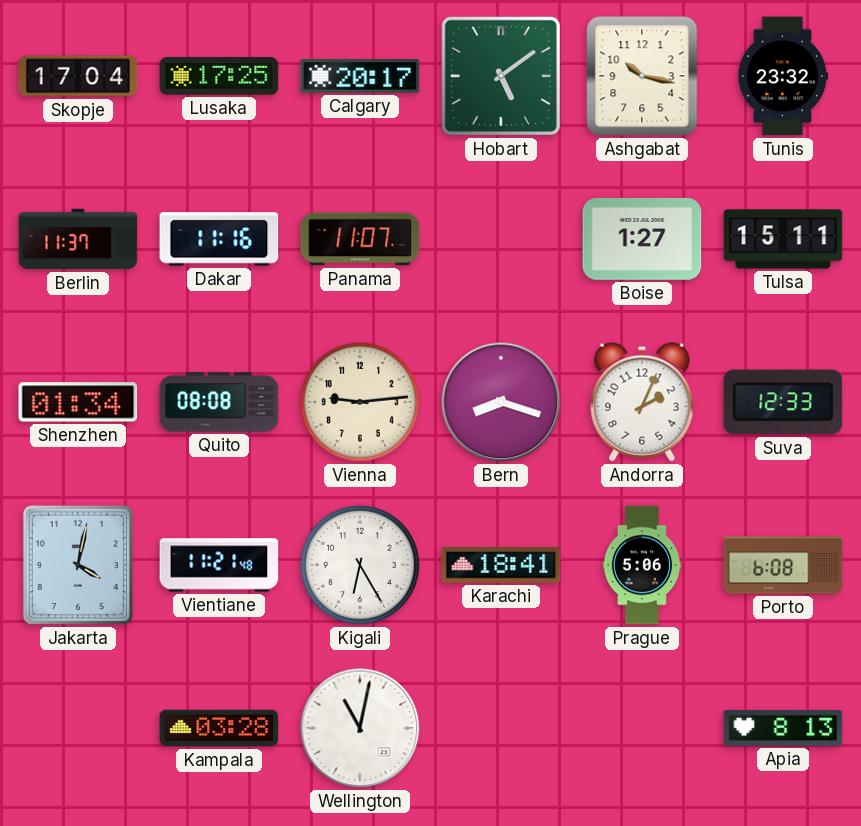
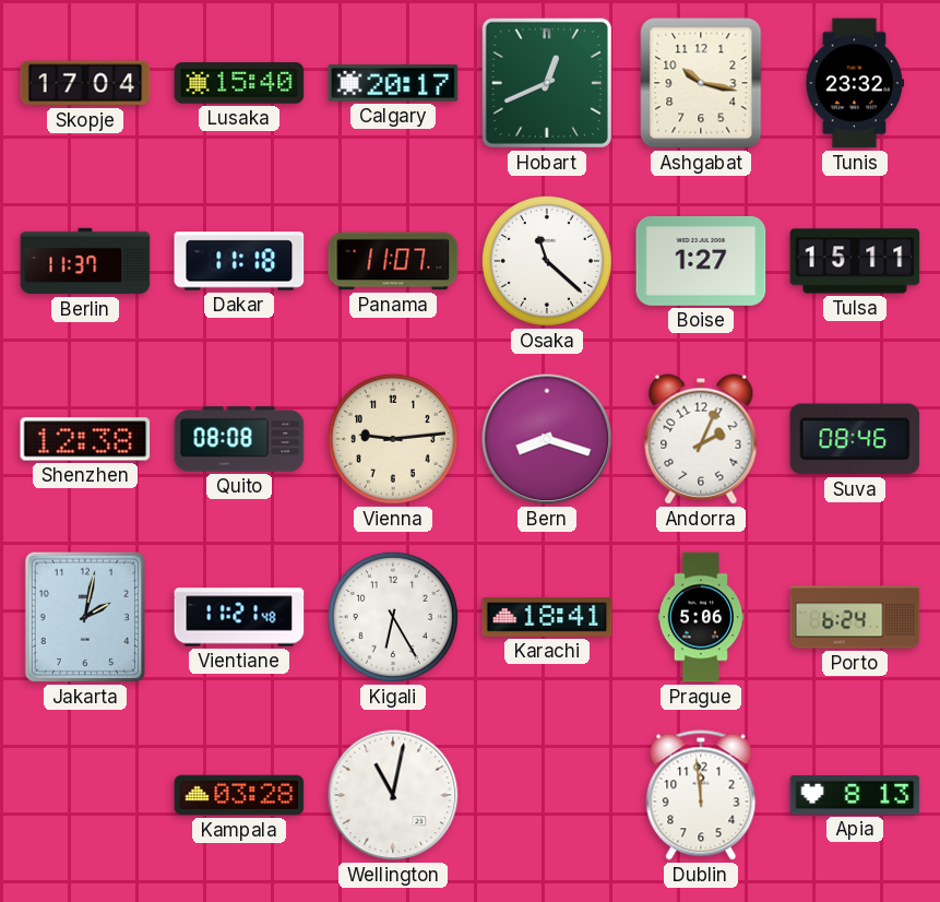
Lusaka: 17:25 -> 15:40
Hobart: 5:09 -> 12:41
Dakar: 11:16 -> 11:18
Osaka: none -> 11:22
Shenzhen: 01:34 -> 12:38
Suva: 12:33 -> 08:46
Jakarta: 4:02 -> 2:02
Porto: 6:08 -> 6:24
Dublin: none -> 11:59
